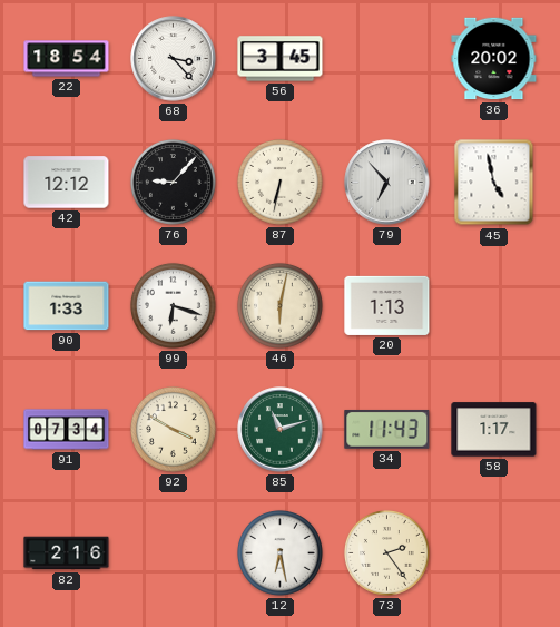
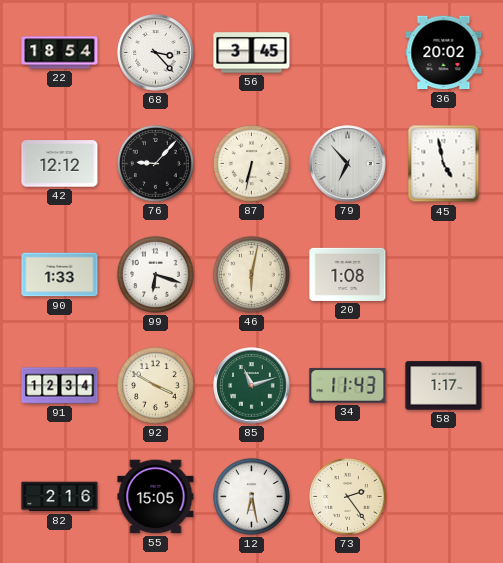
20: 1:13 -> 1:08
91: 07:34 -> 12:34
55: none -> 15:05
